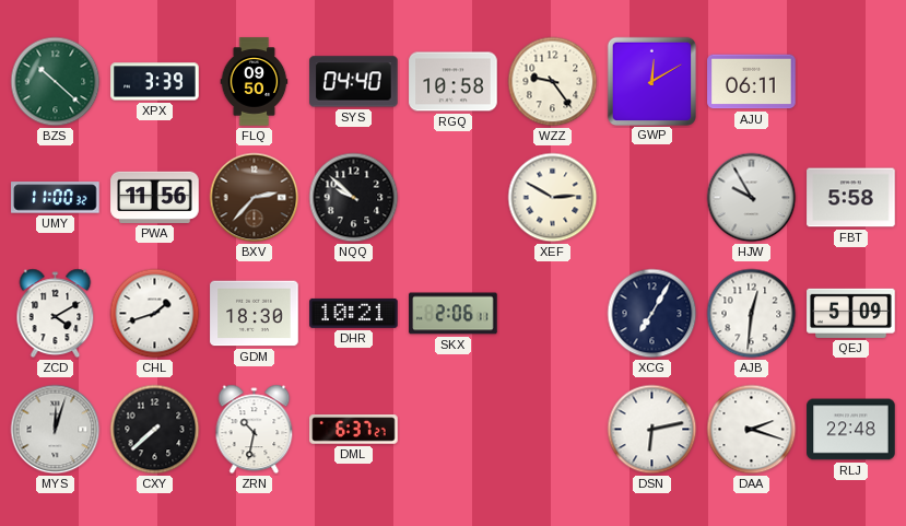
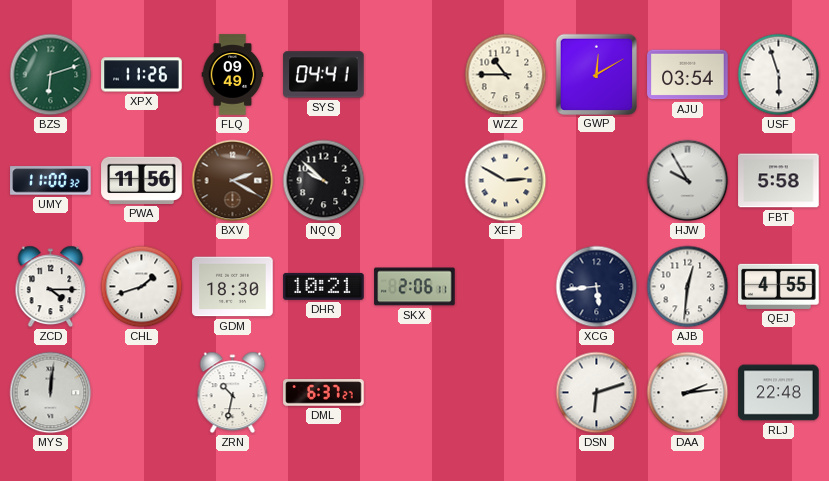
BZS: 10:22 -> 6:12
XPX: 3:39 -> 11:26
FLQ: 09:50 -> 09:49
SYS: 04:40 -> 04:41
RGQ: 10:58 -> none
WZZ: 9:24 -> 10:45
AJU: 06:11 -> 03:54
USF: none -> 5:57
BXV: 2:37 -> 2:20
ZCD: 4:10 -> 4:15
XCG: 7:05 -> 5:44
QEJ: 5:09 -> 4:55
MYS: 12:03 -> 12:01
CXY: 7:38 -> none
DSN: 6:13 -> 6:12
DAA: 2:18 -> 2:14
